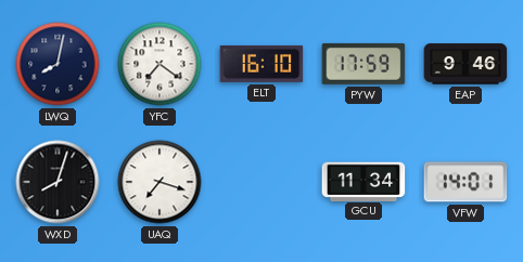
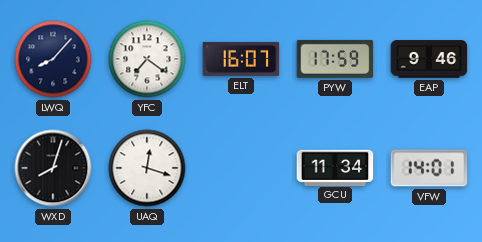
LWQ: 8:02 -> 8:07
ELT: 16:10 -> 16:07
UAQ: 7:18 -> 12:18
